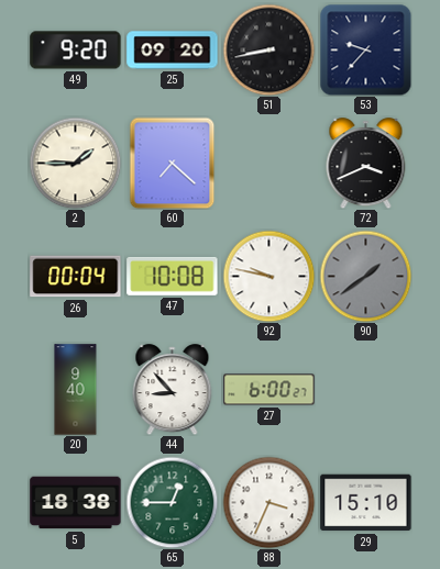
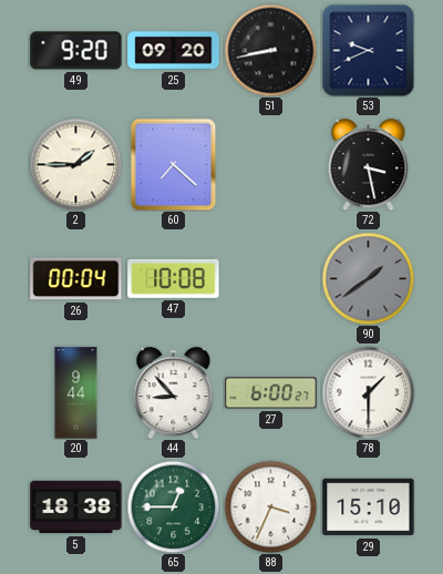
53: 9:37 -> 9:41
72: 3:41 -> 3:28
92: 9:47 -> none
20: 9:40 -> 9:44
78: none -> 1:30
